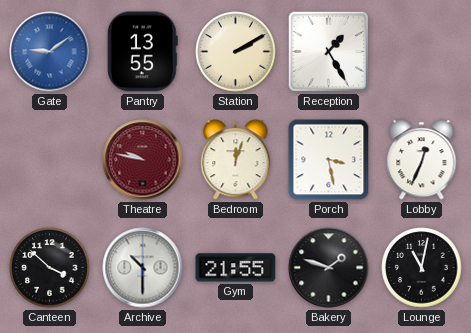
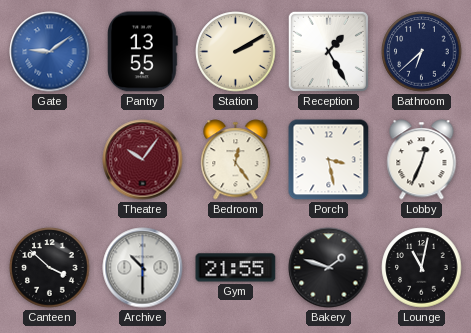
Bathroom: none -> 6:38
Theatre: 9:47 -> 10:06
Bedroom: 12:03 -> 12:24
